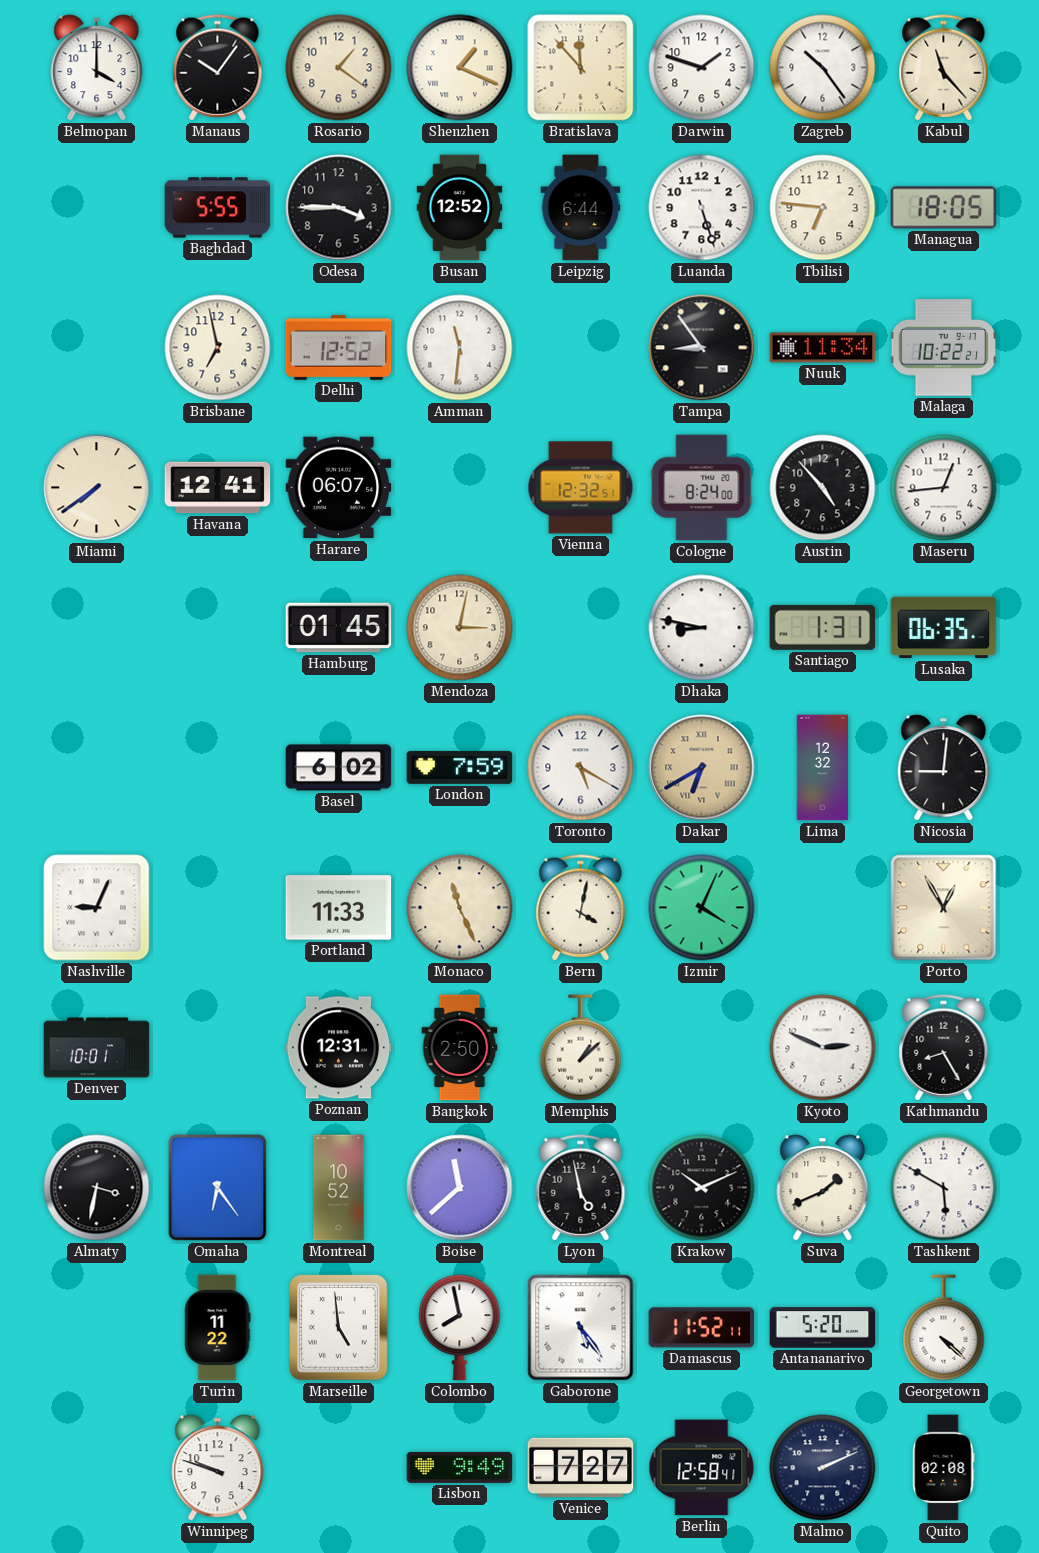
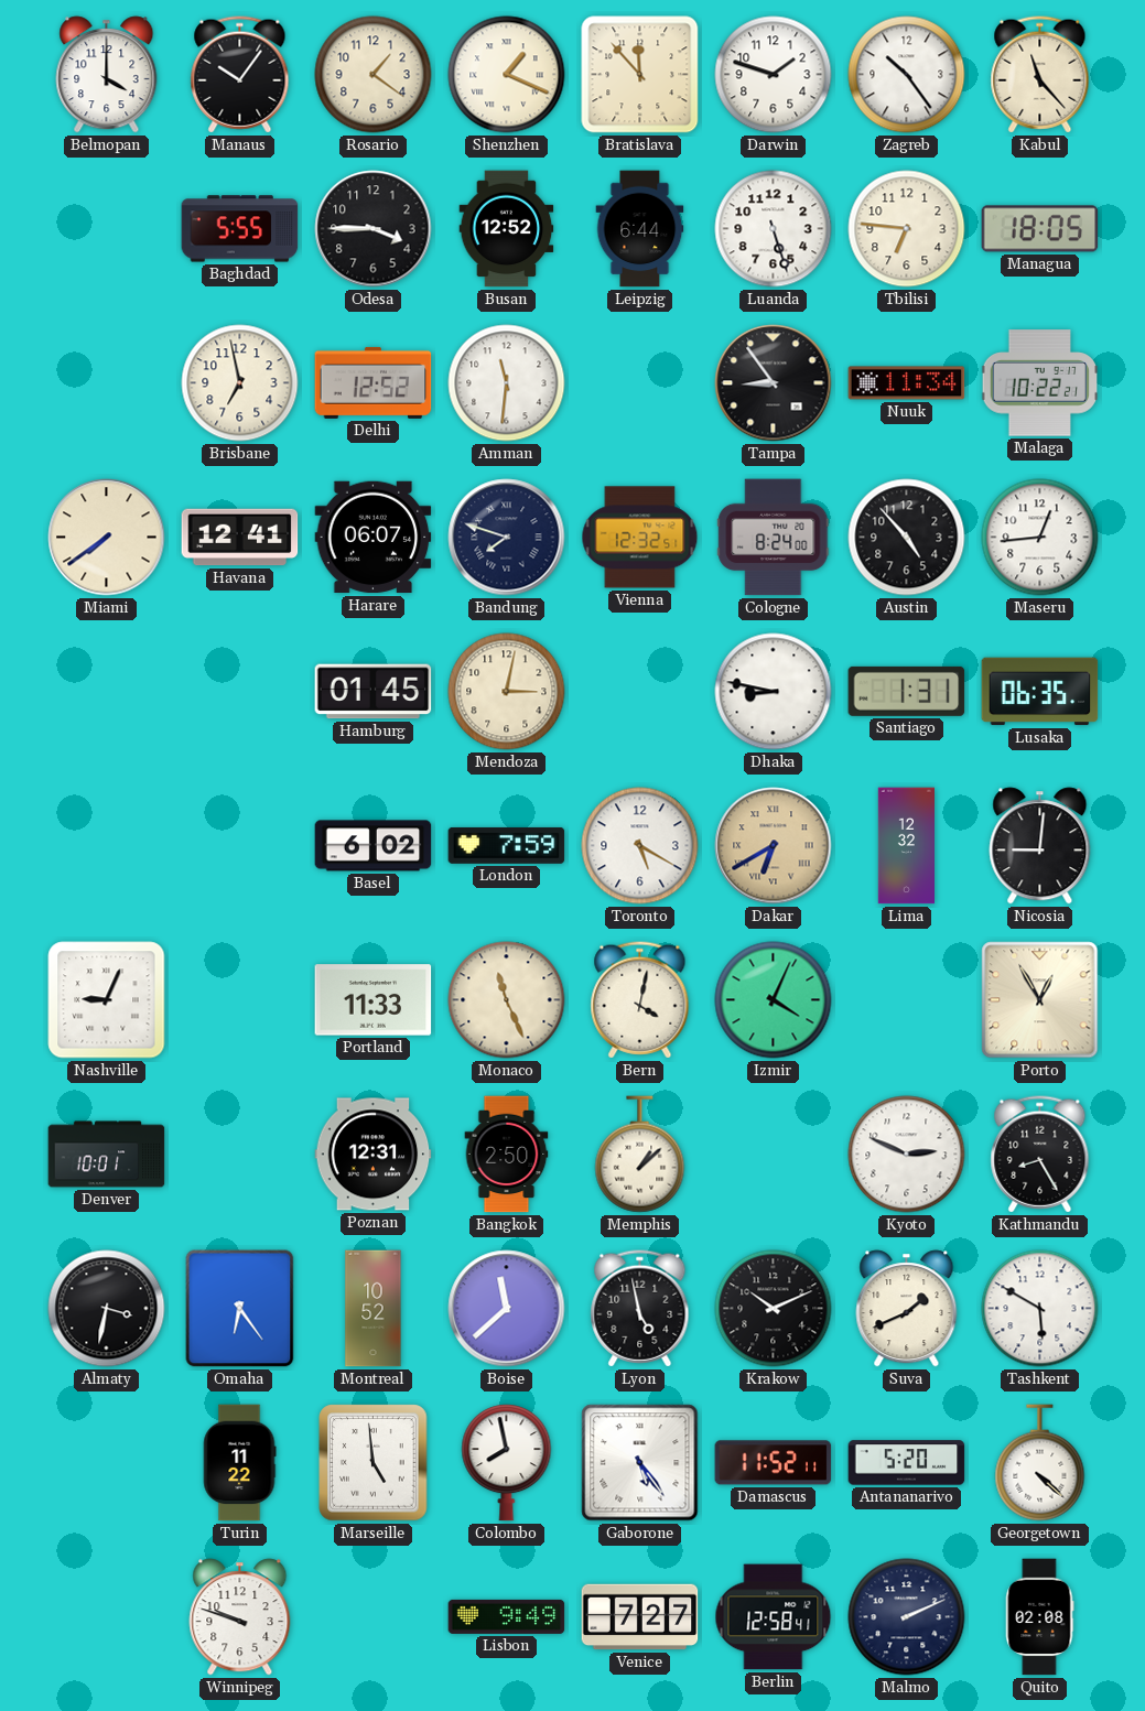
Bandung: none -> 7:48
